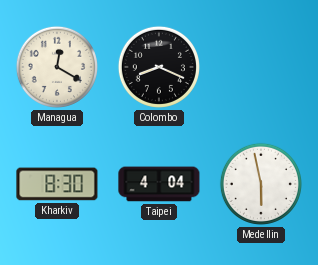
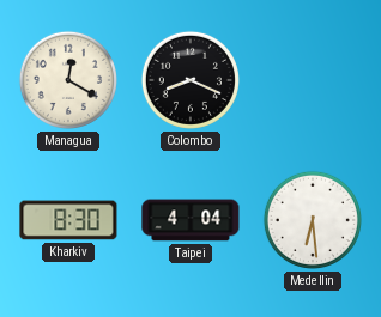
Medellin: 5:58 -> 6:29
